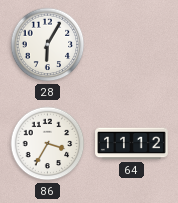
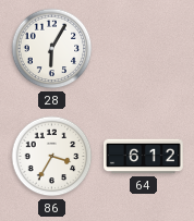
64: 11:12 -> 6:12
